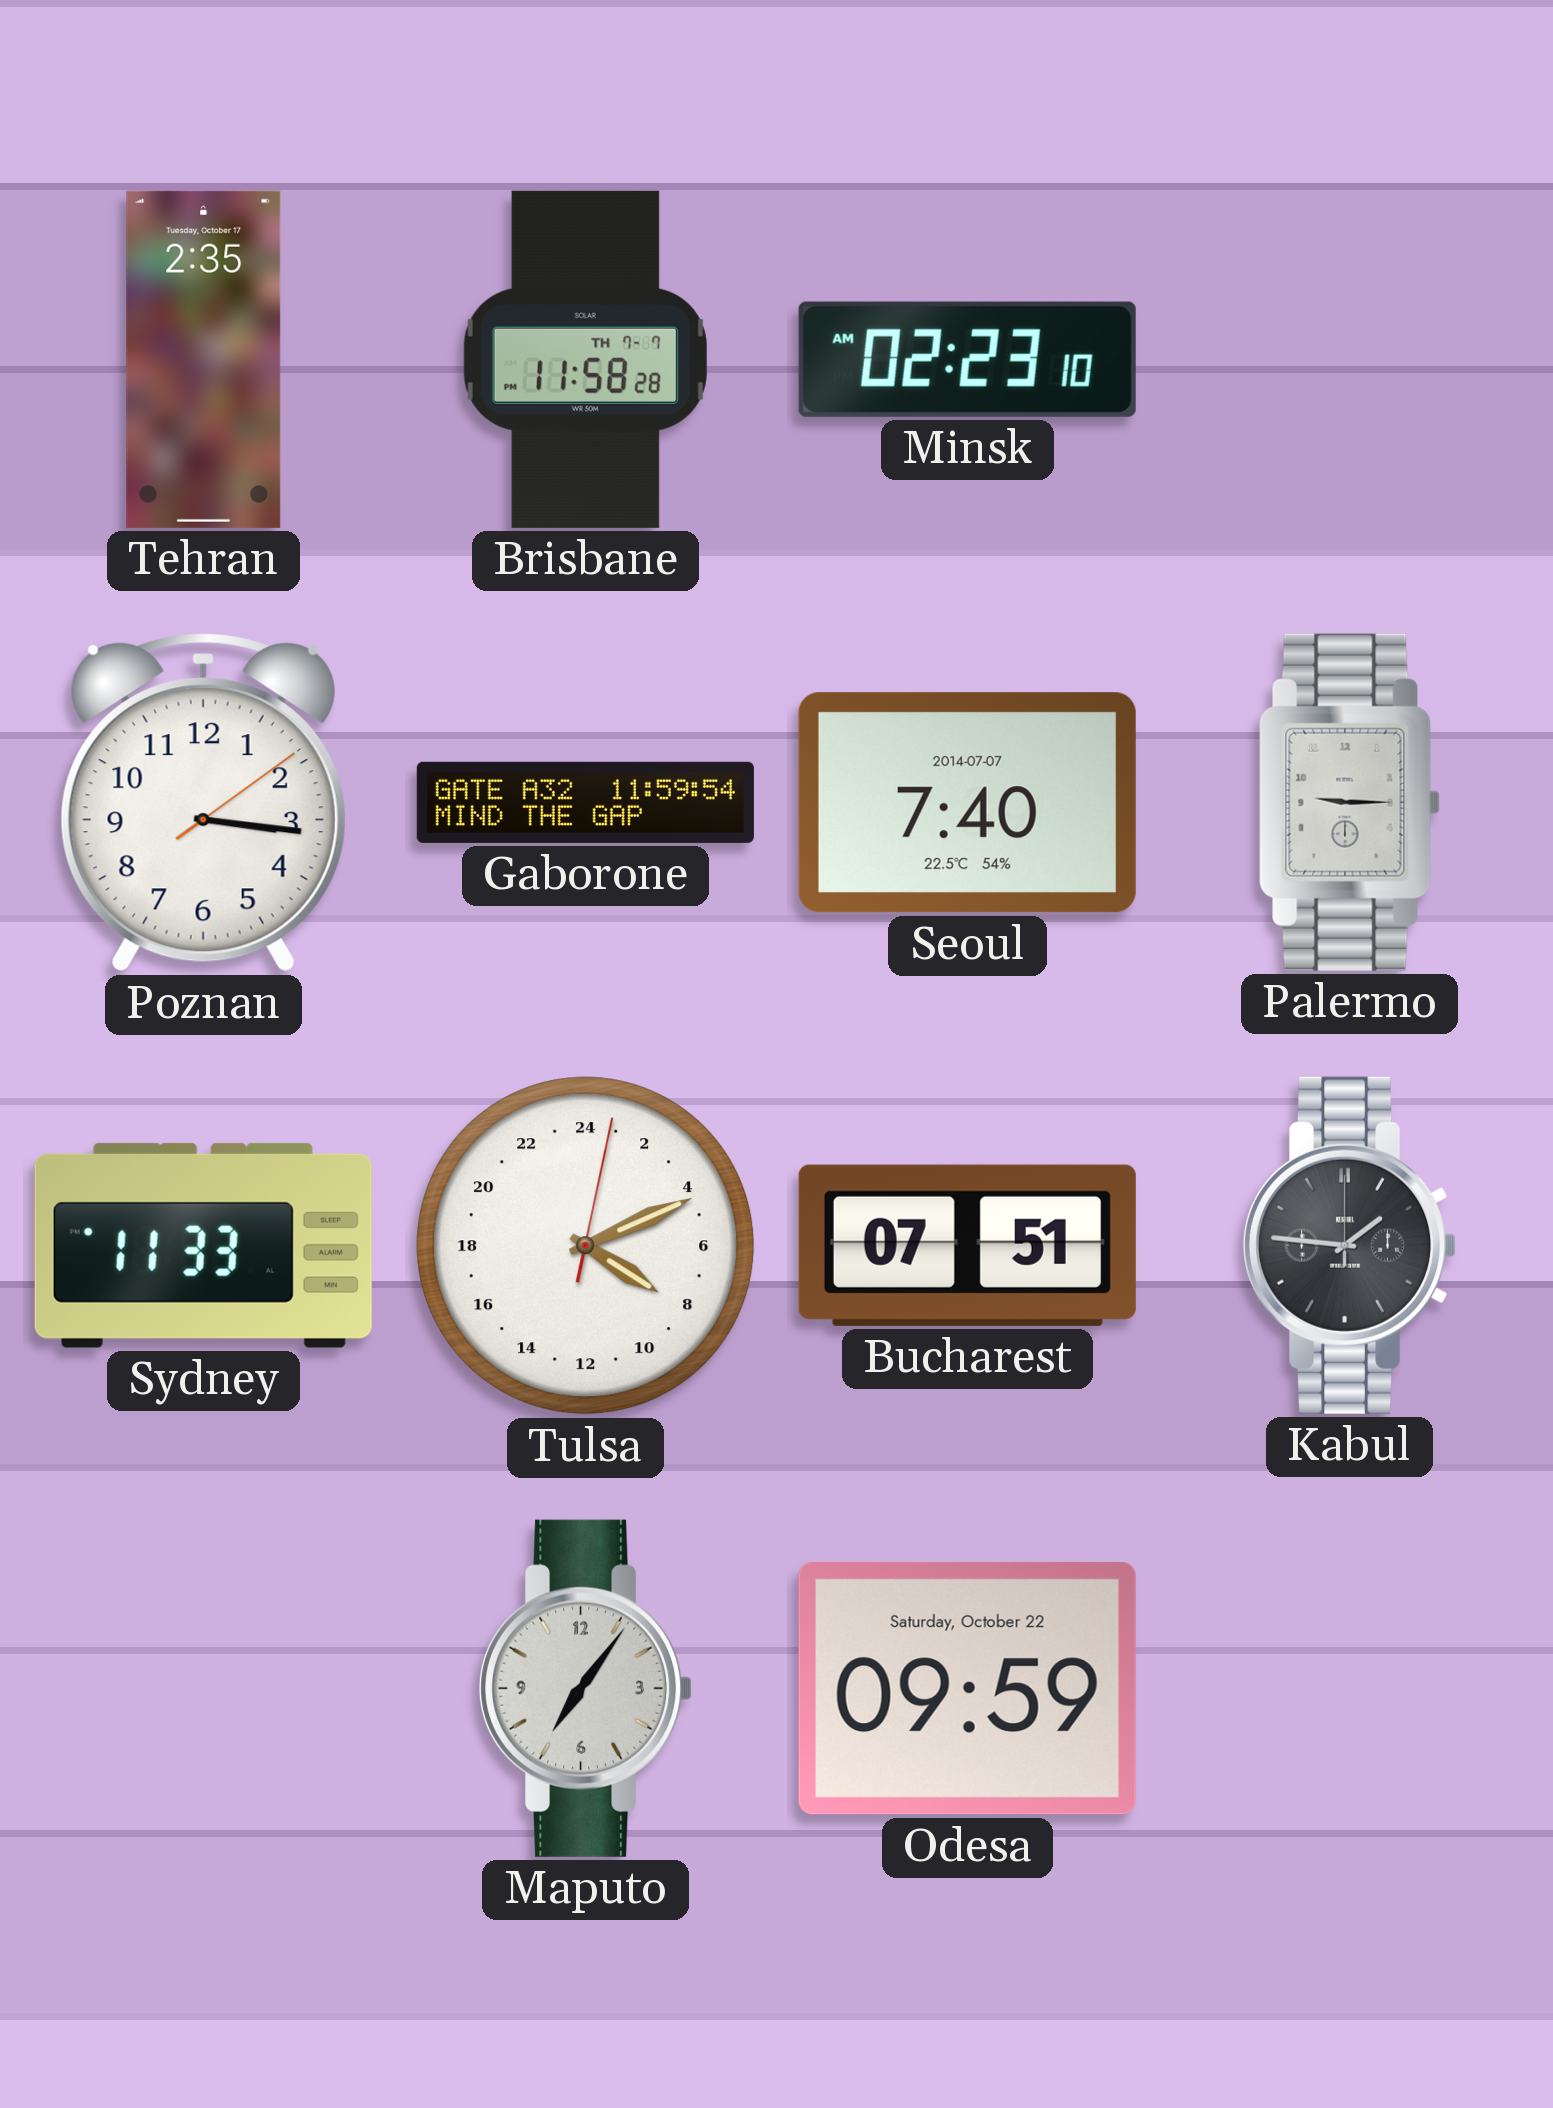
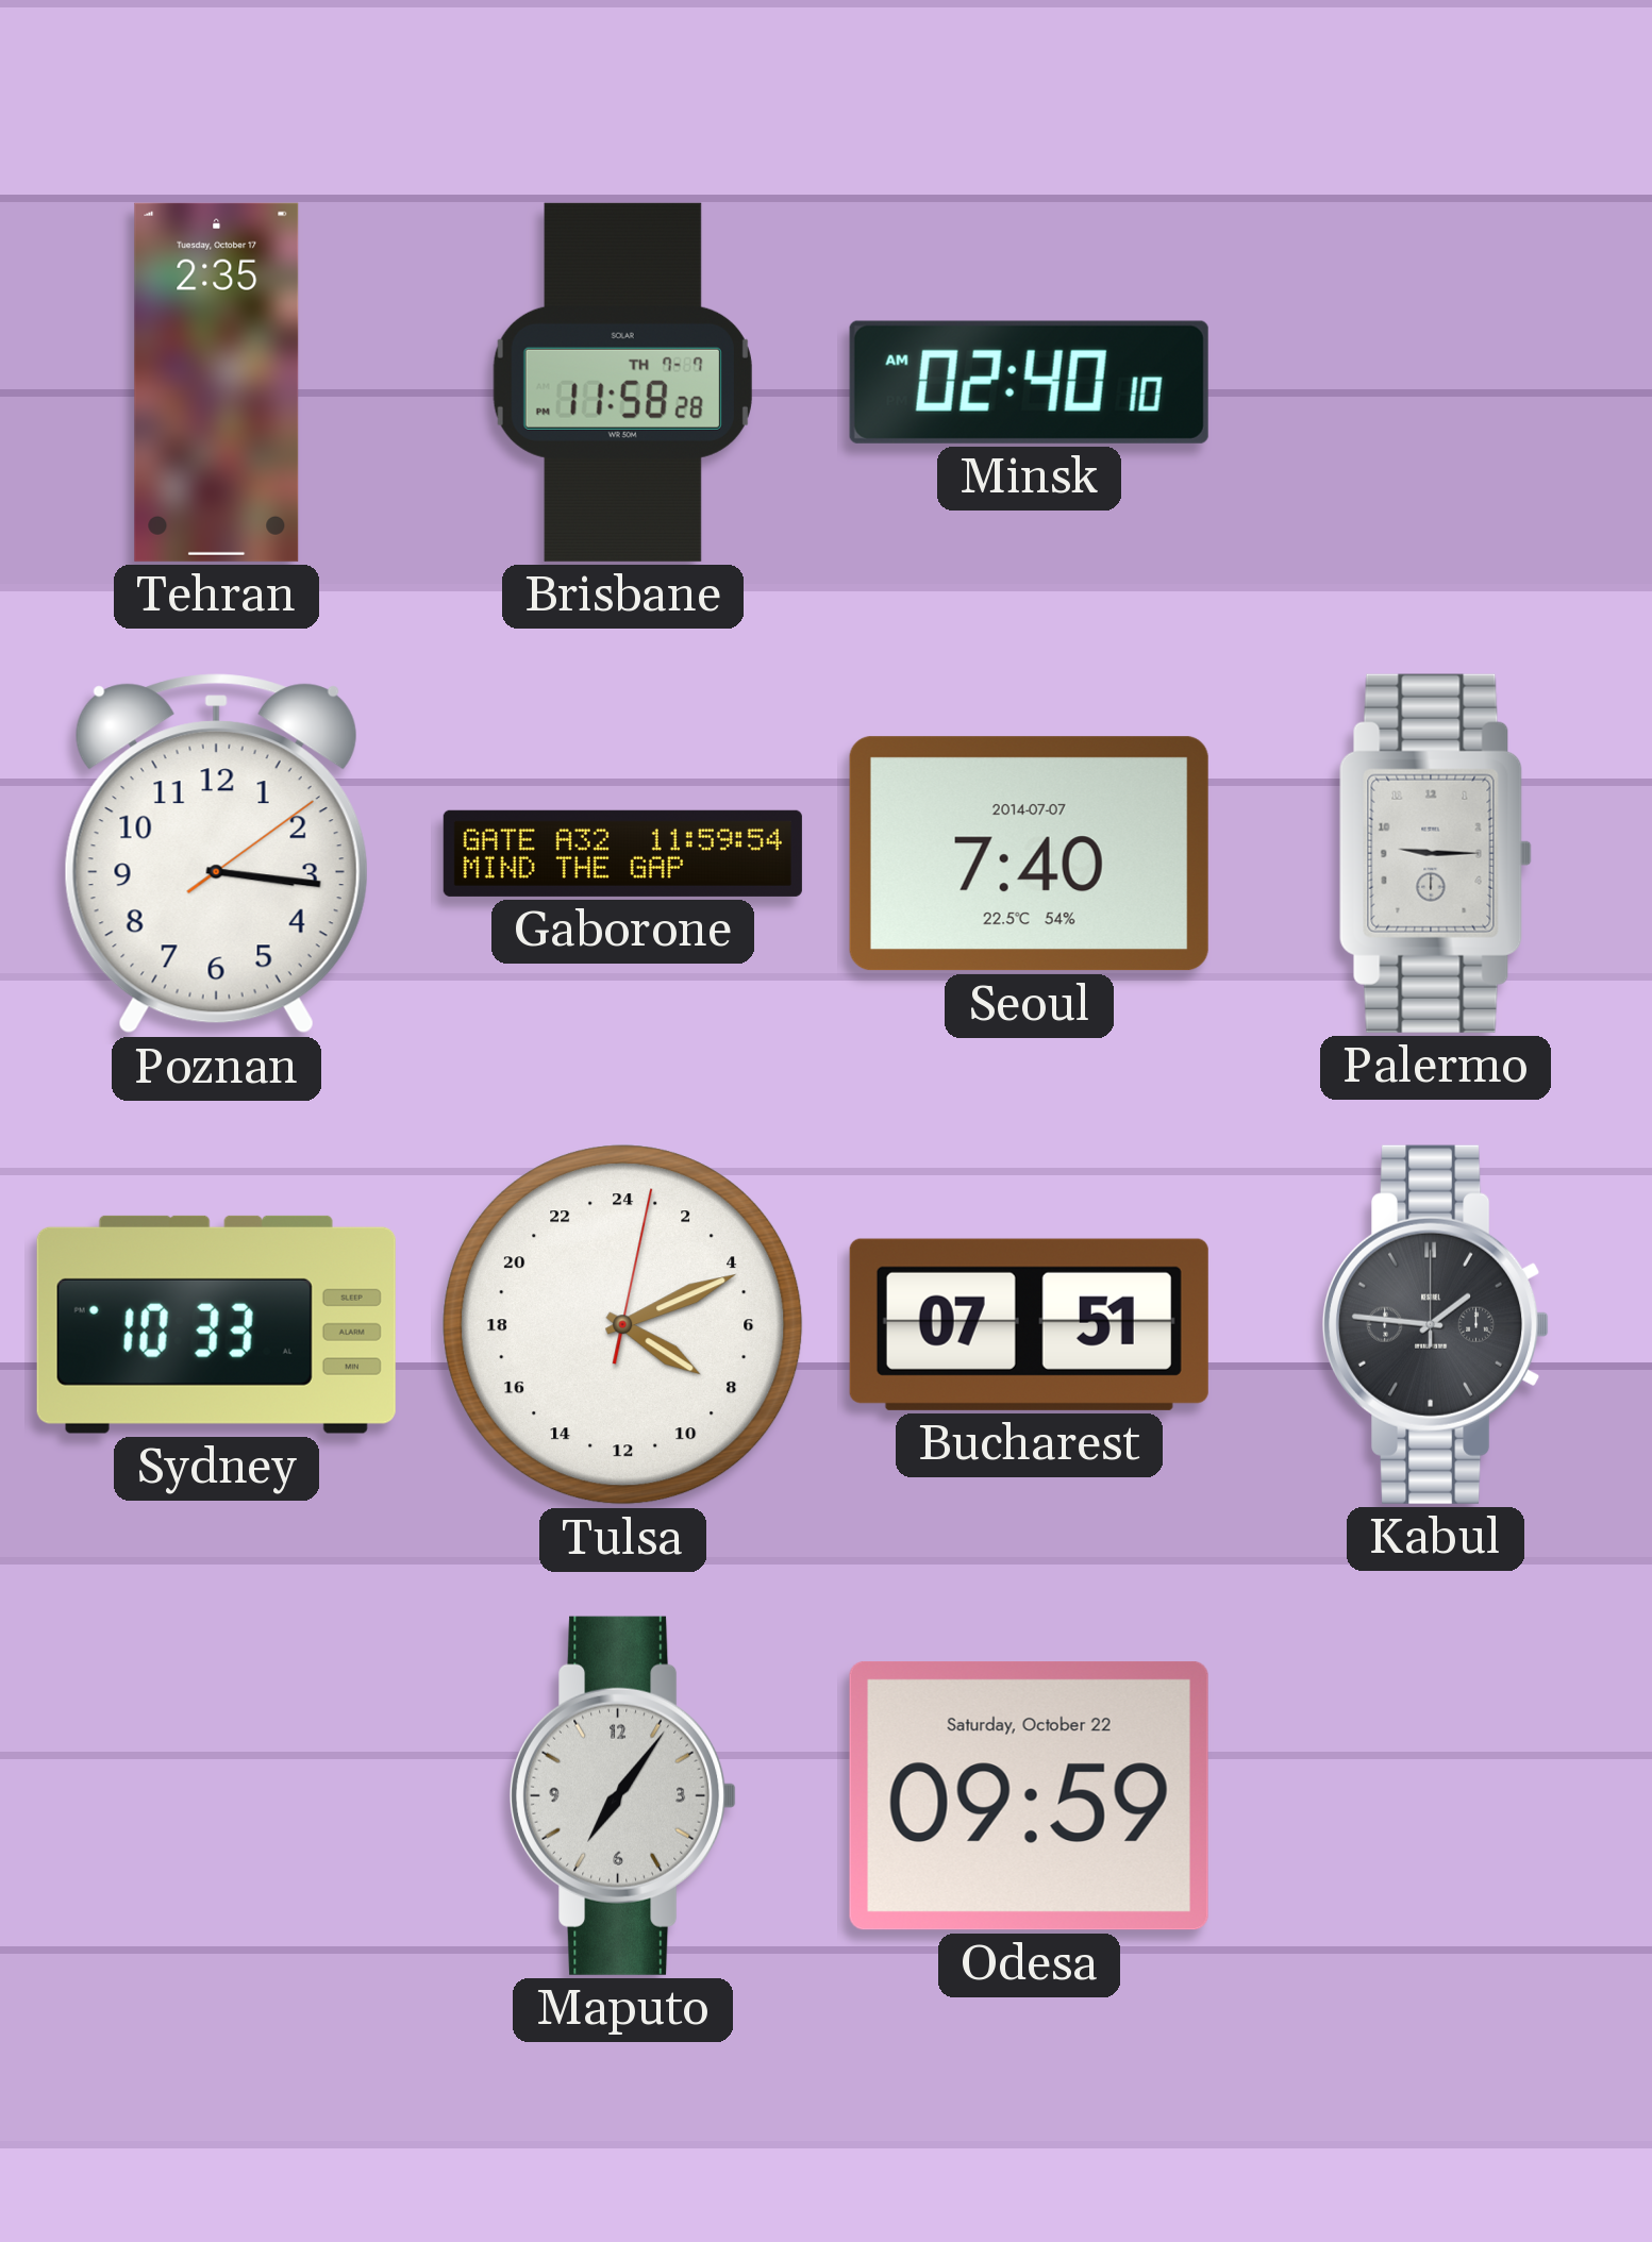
Minsk: 02:23 -> 02:40
Sydney: 11:33 -> 10:33
